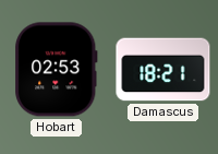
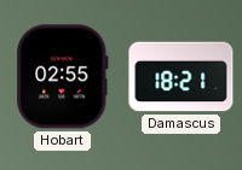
Hobart: 02:53 -> 02:55
